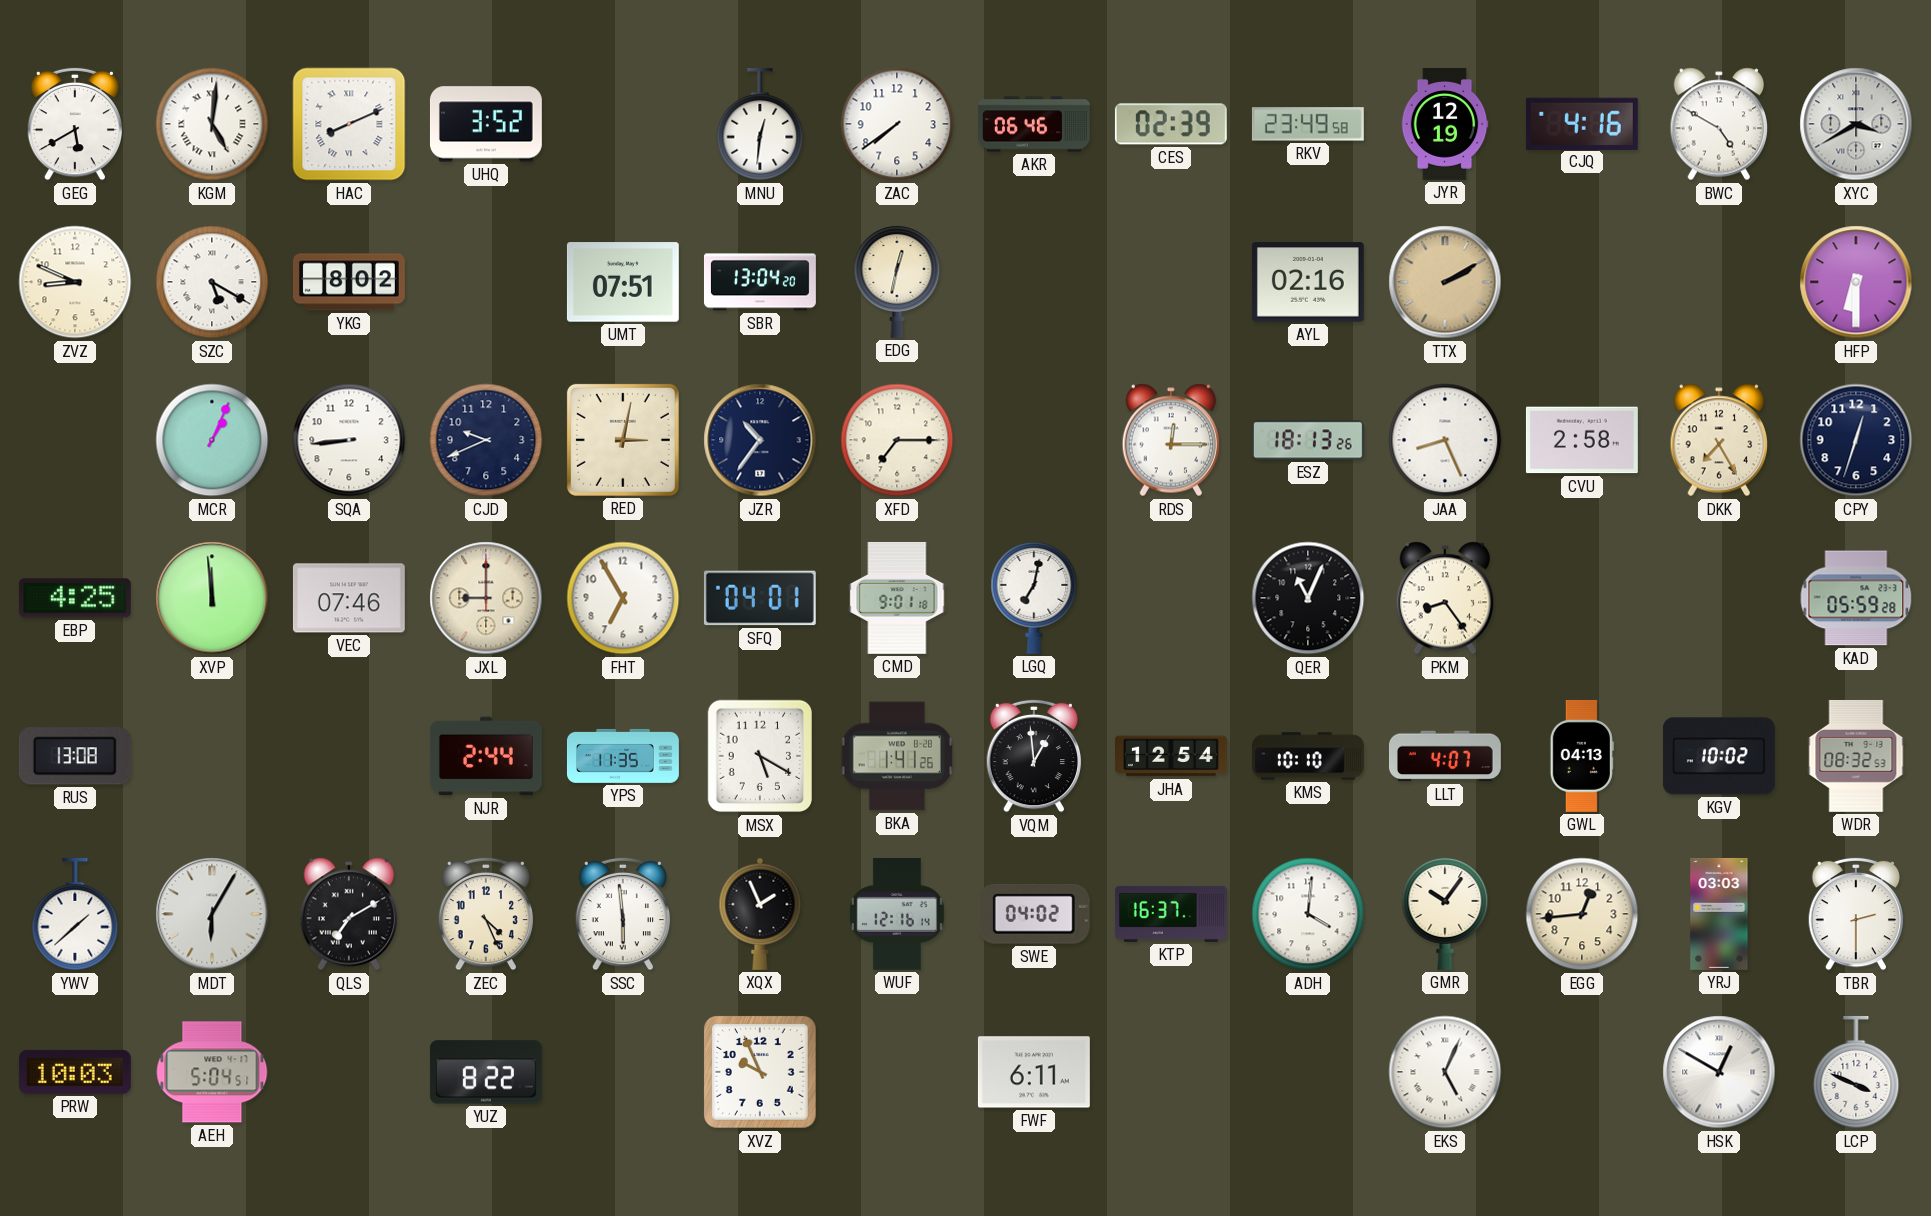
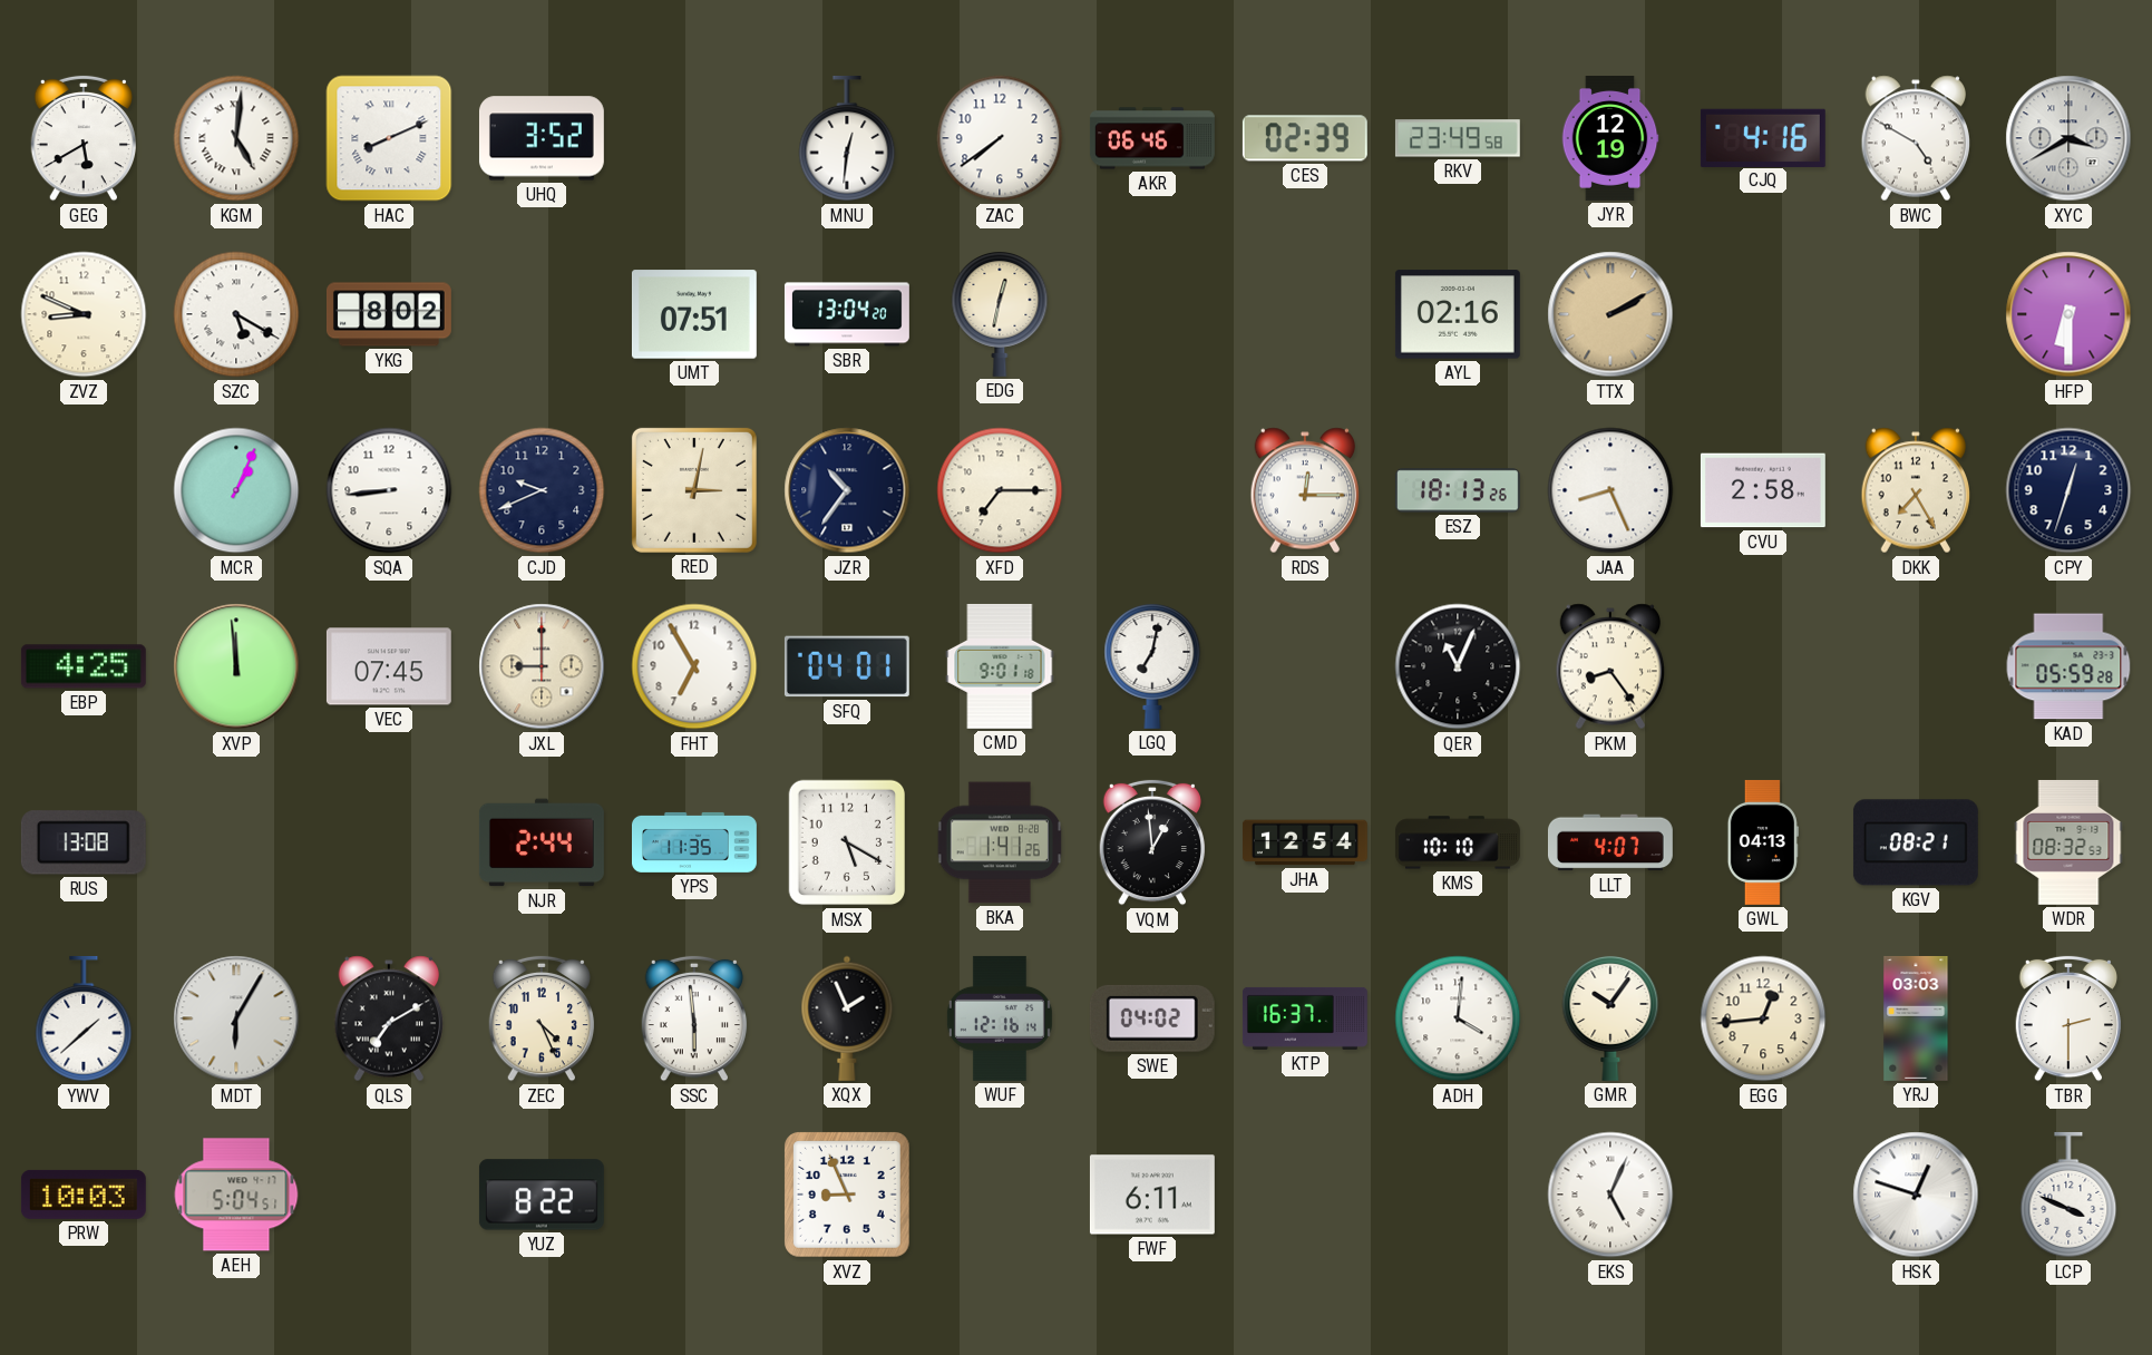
VEC: 07:46 -> 07:45
KGV: 10:02 -> 08:21
XVZ: 9:56 -> 8:56
HSK: 12:50 -> 12:48
